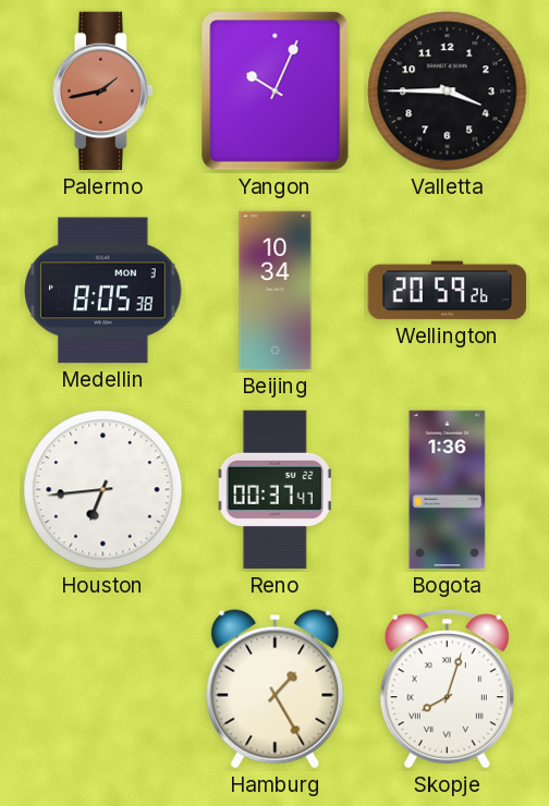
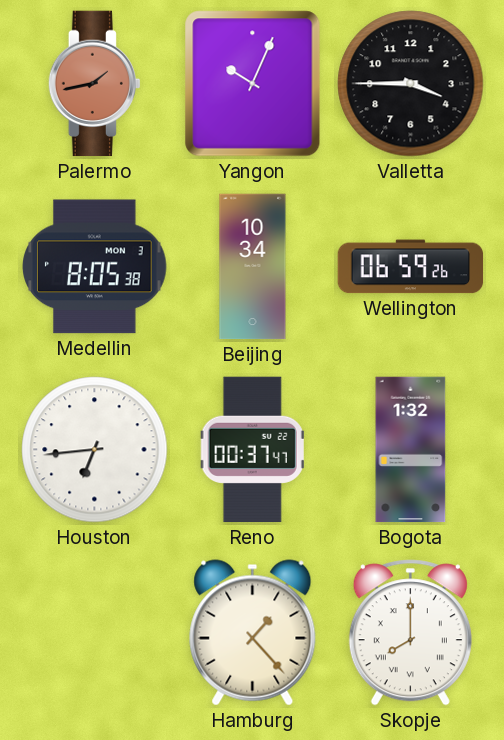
Wellington: 20:59 -> 06:59
Bogota: 1:36 -> 1:32
Hamburg: 1:25 -> 1:23
Skopje: 8:03 -> 8:00
